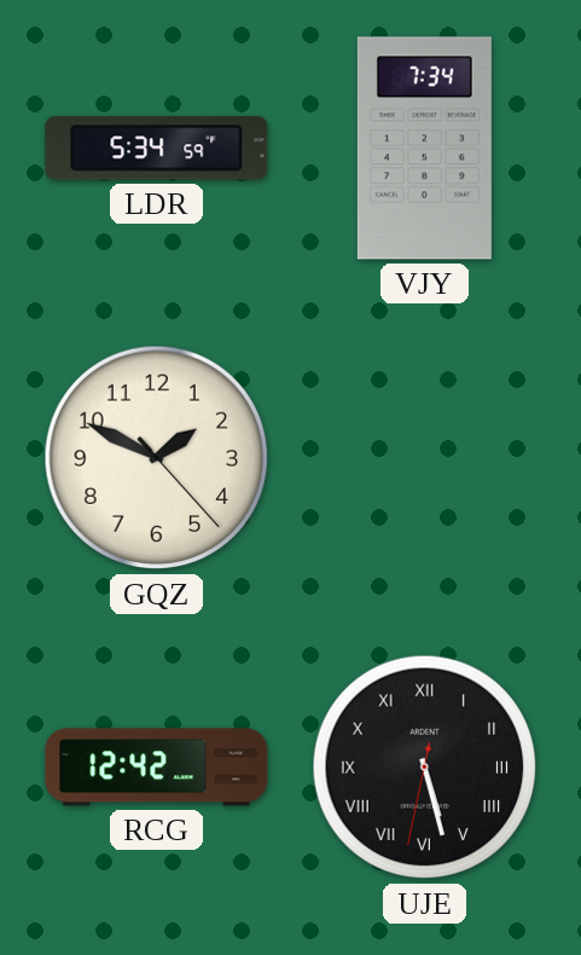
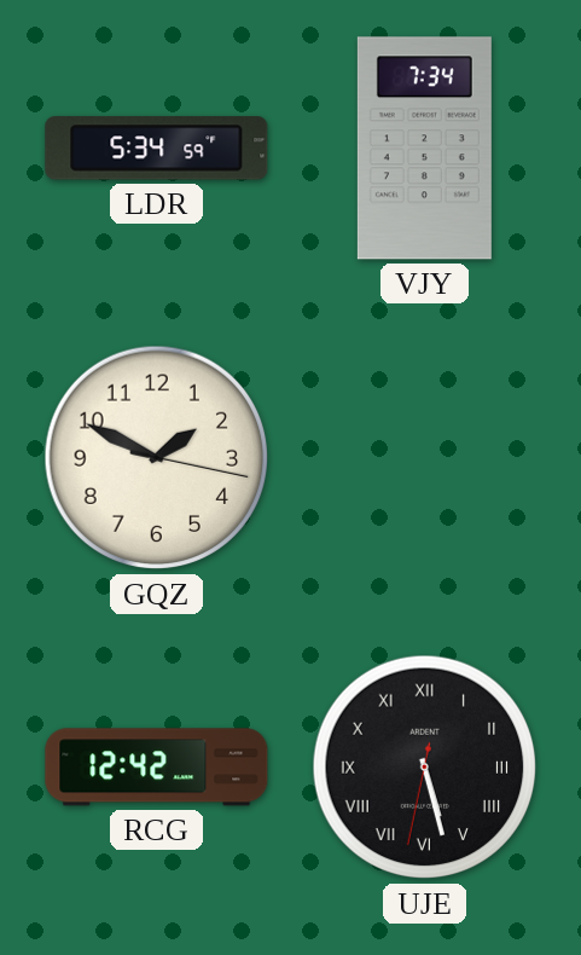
GQZ: 1:49:23 -> 1:49:17
